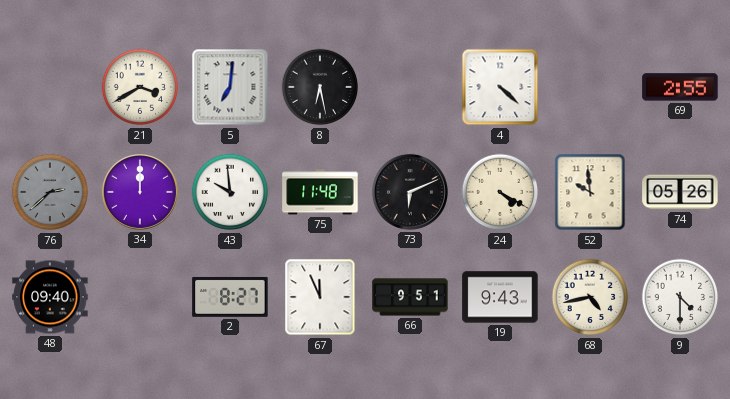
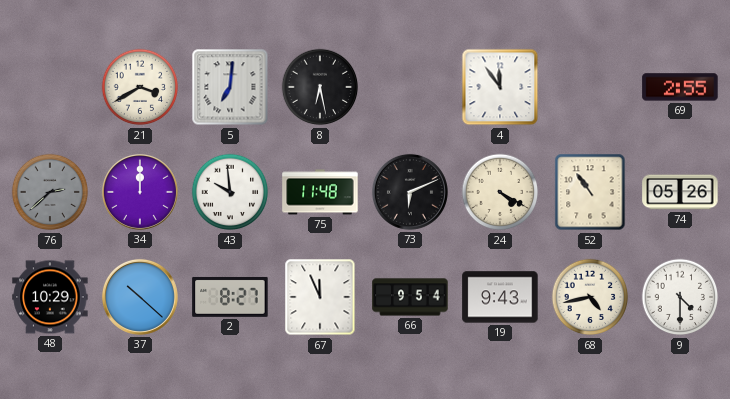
4: 4:22 -> 11:54
52: 9:59 -> 10:54
48: 09:40 -> 10:29
37: none -> 10:22
66: 9:51 -> 9:54
